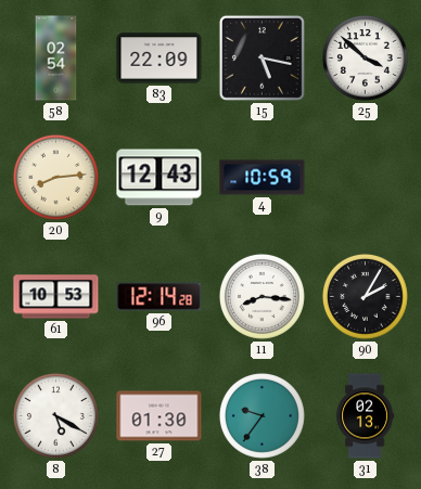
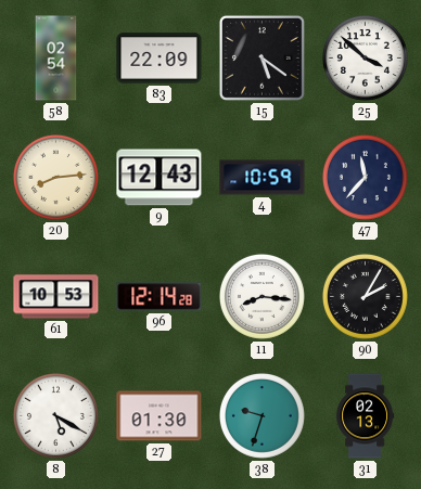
15: 5:17 -> 5:21
47: none -> 11:37
38: 9:36 -> 9:33
